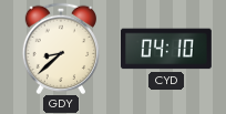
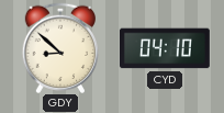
GDY: 8:38 -> 8:52
